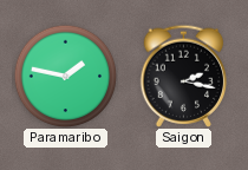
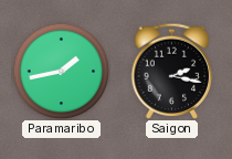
Paramaribo: 1:47 -> 1:43
